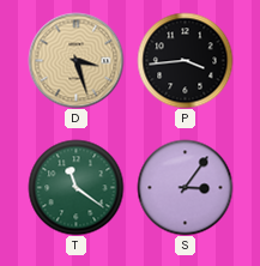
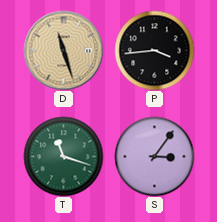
D: 3:27 -> 11:27
T: 11:21 -> 11:18
